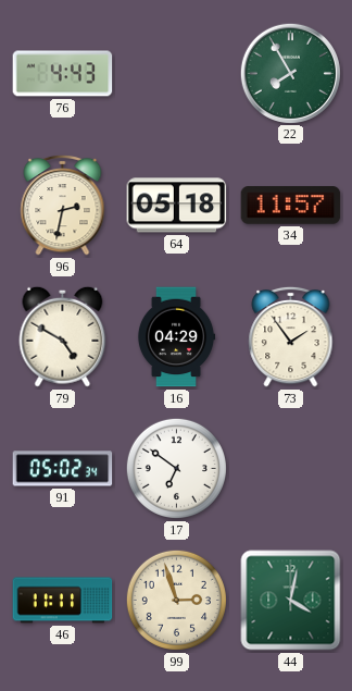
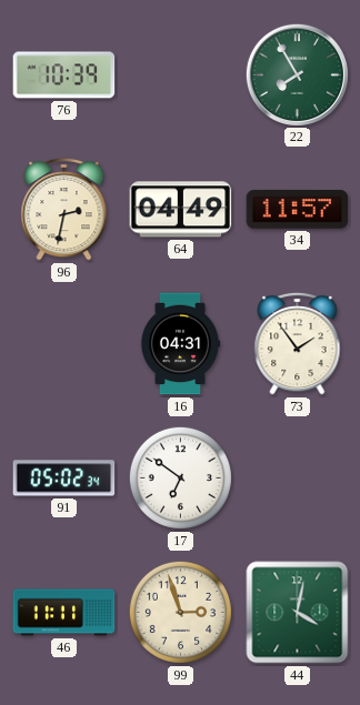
76: 4:43 -> 10:39
64: 05:18 -> 04:49
79: 4:50 -> none
16: 04:29 -> 04:31
